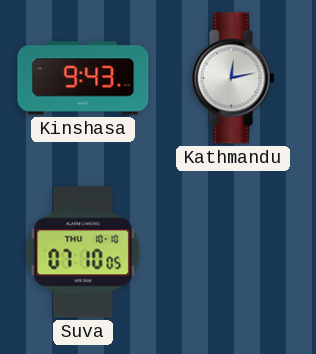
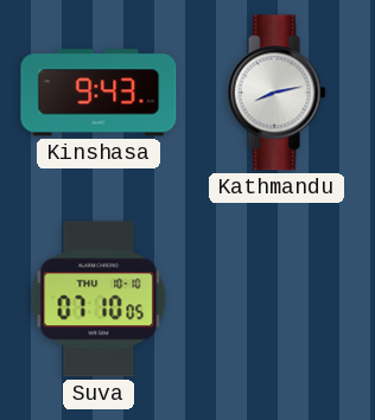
Kathmandu: 12:13 -> 8:13
